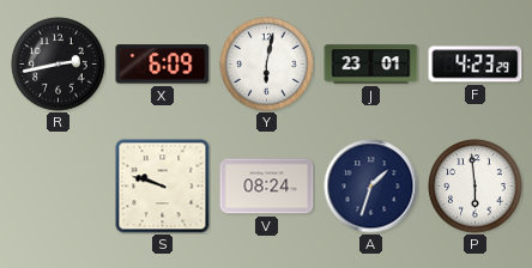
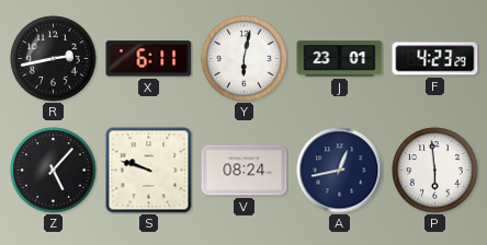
X: 6:09 -> 6:11
Z: none -> 5:07
A: 1:33 -> 12:43
